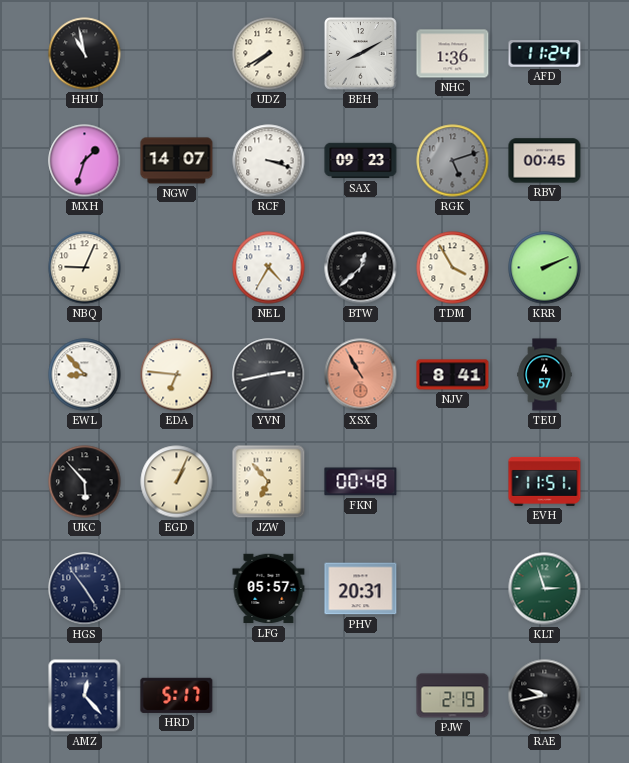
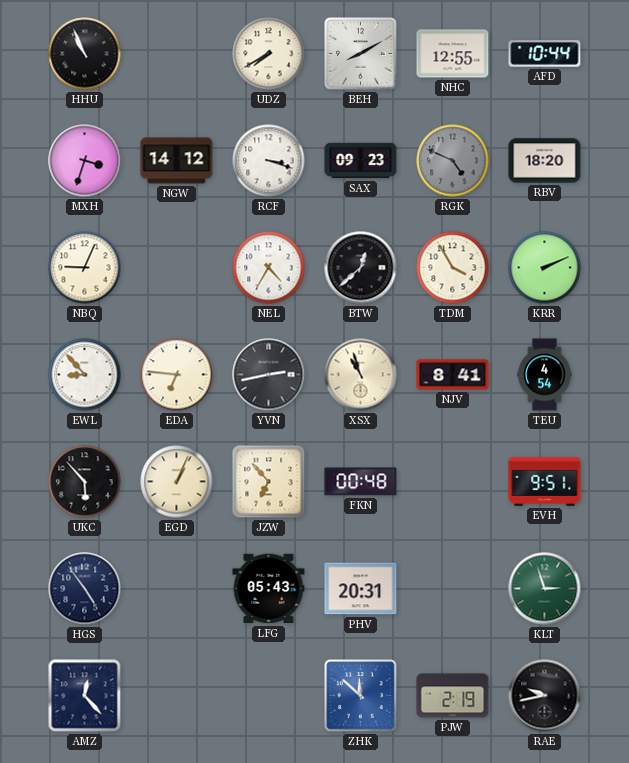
HHU: 10:58 -> 10:56
NHC: 1:36 -> 12:55
AFD: 11:24 -> 10:44
MXH: 1:33 -> 3:33
NGW: 14:07 -> 14:12
RGK: 5:12 -> 4:49
RBV: 00:45 -> 18:20
XSX: 10:55 -> 10:57
XSX dial: salmon -> cream
TEU: 4:57 -> 4:54
EVH: 11:51 -> 9:51
LFG: 05:57 -> 05:43
HRD: 5:17 -> none
ZHK: none -> 11:52
